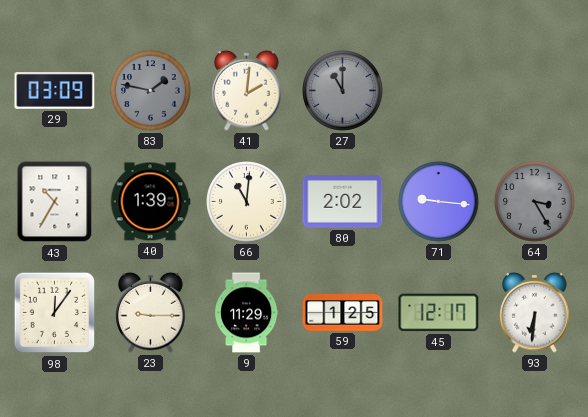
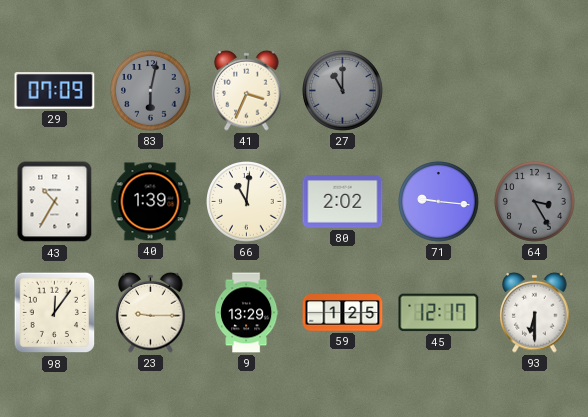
29: 03:09 -> 07:09
83: 1:47 -> 6:02
41: 2:01 -> 3:34
9: 11:29 -> 13:29
93: 6:31 -> 6:30
